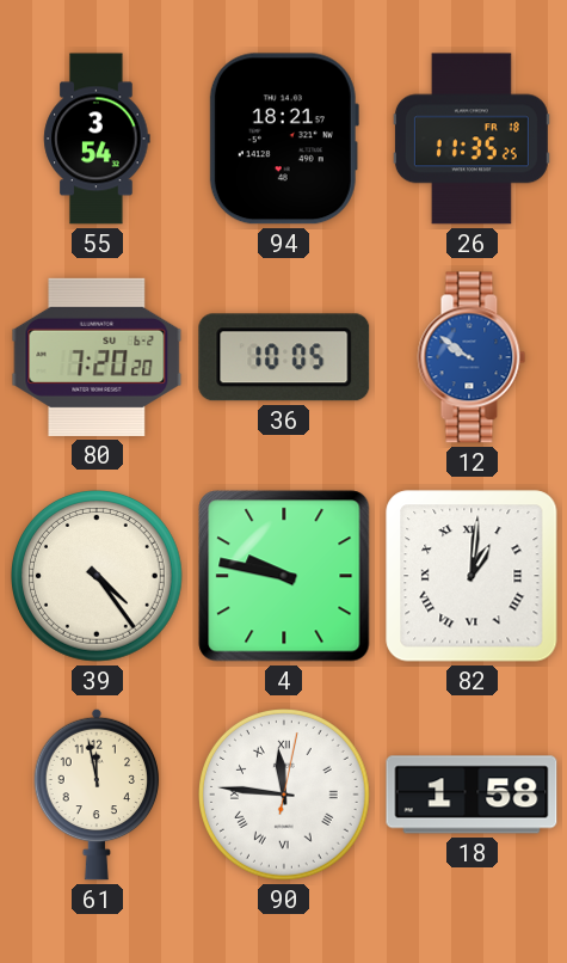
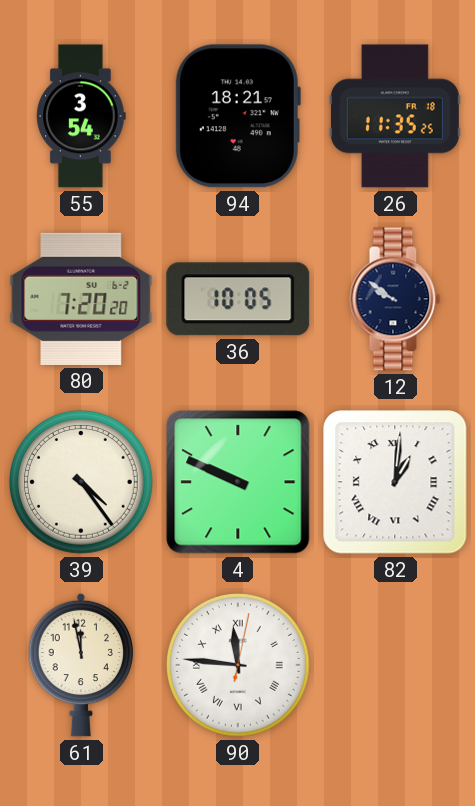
12 dial: blue -> navy
4: 9:47 -> 9:49
18: 1:58 -> none
